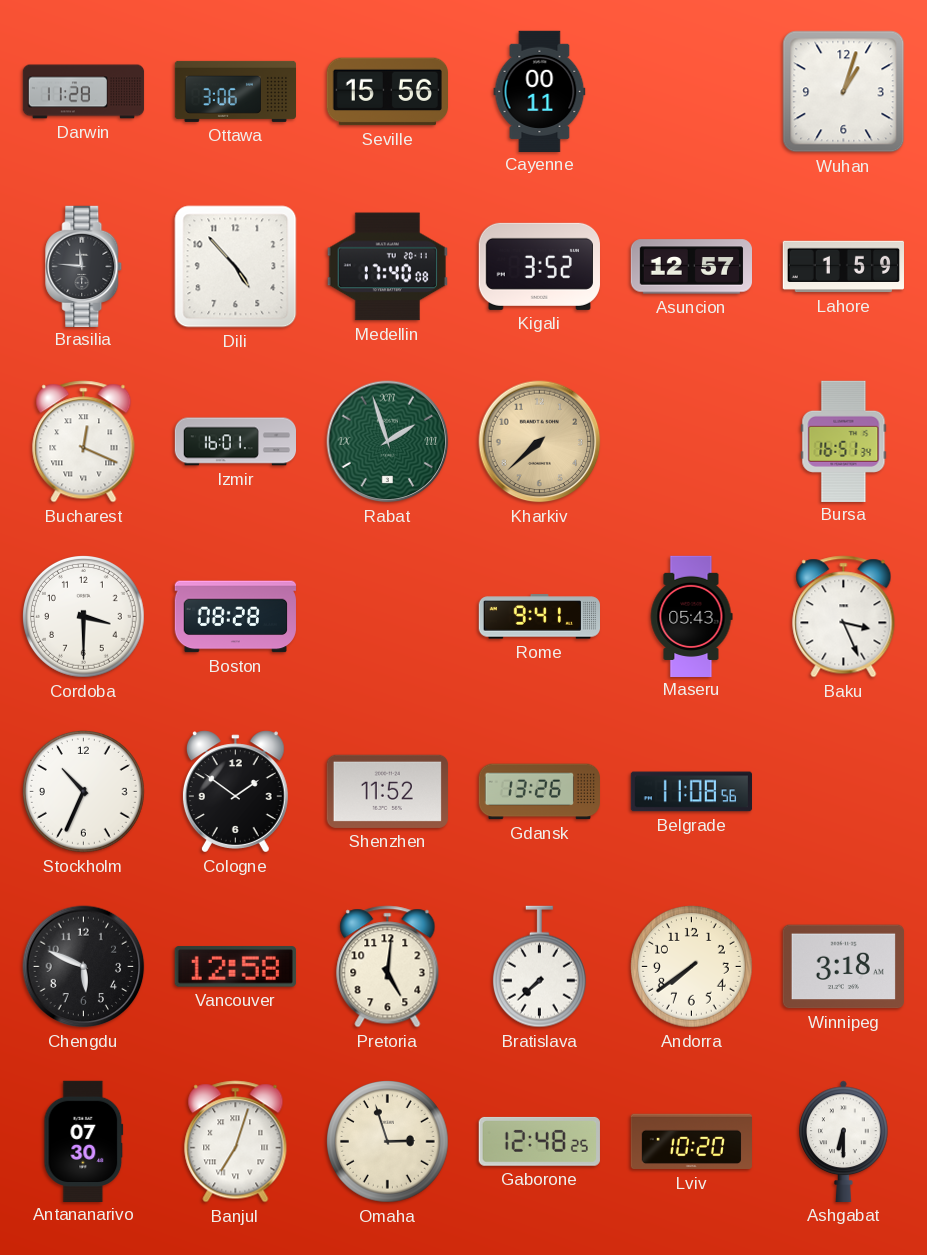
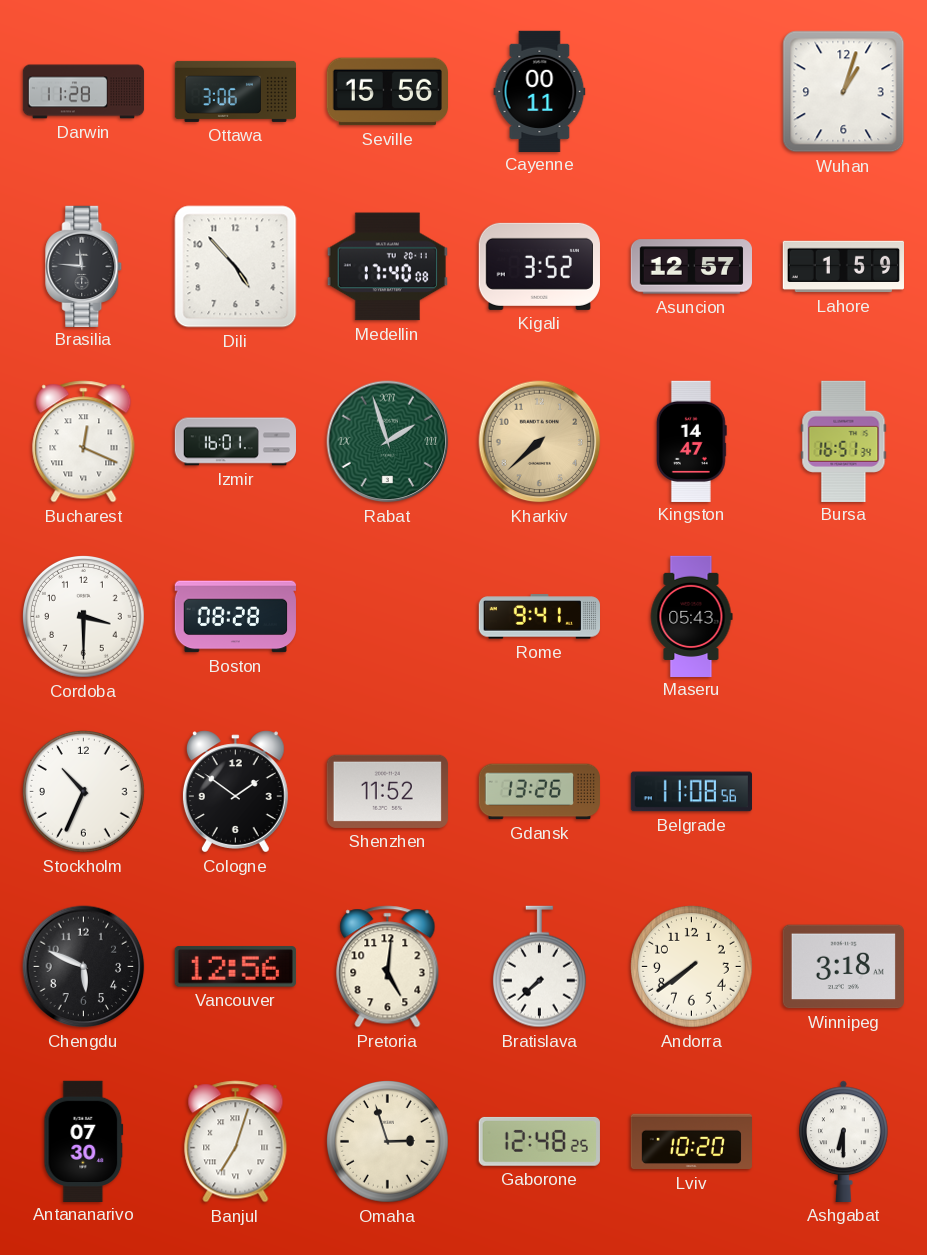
Kingston: none -> 14:47
Baku: 3:26 -> none
Vancouver: 12:58 -> 12:56
